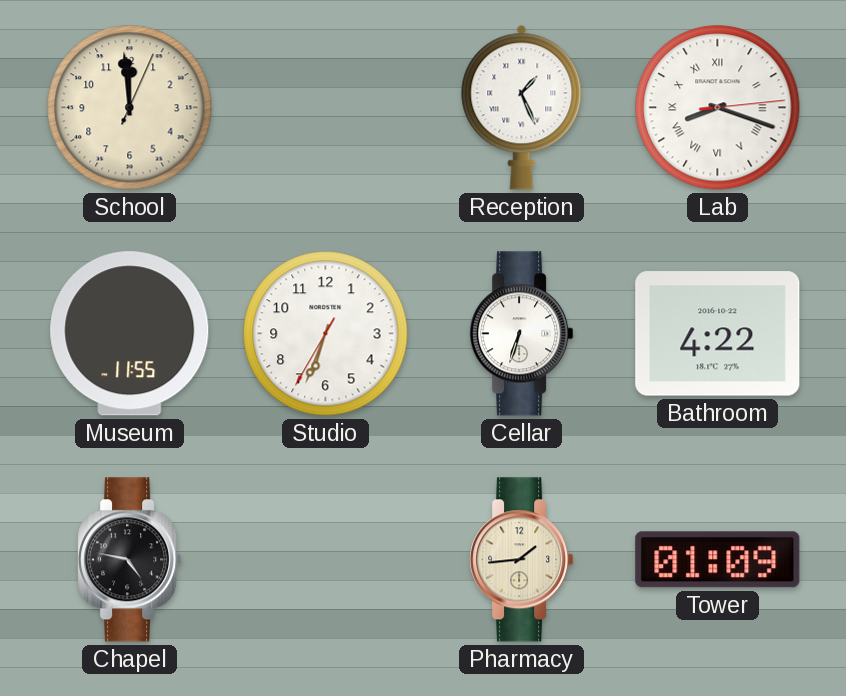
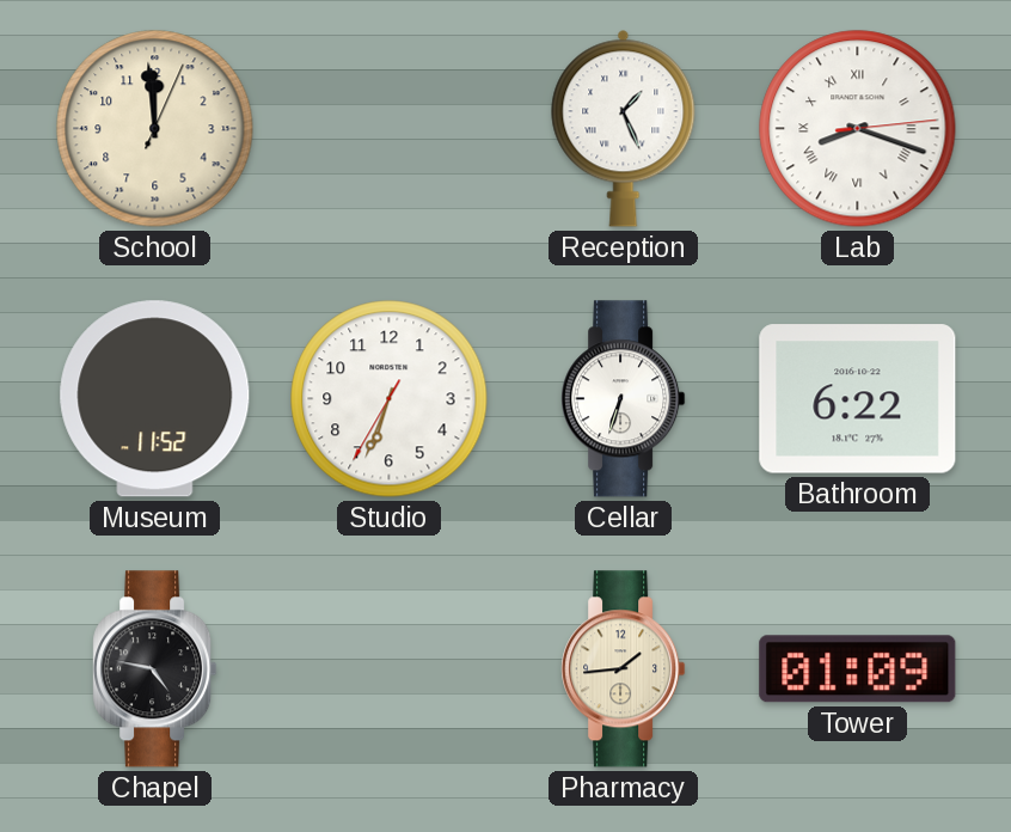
Museum: 11:55 -> 11:52
Bathroom: 4:22 -> 6:22
